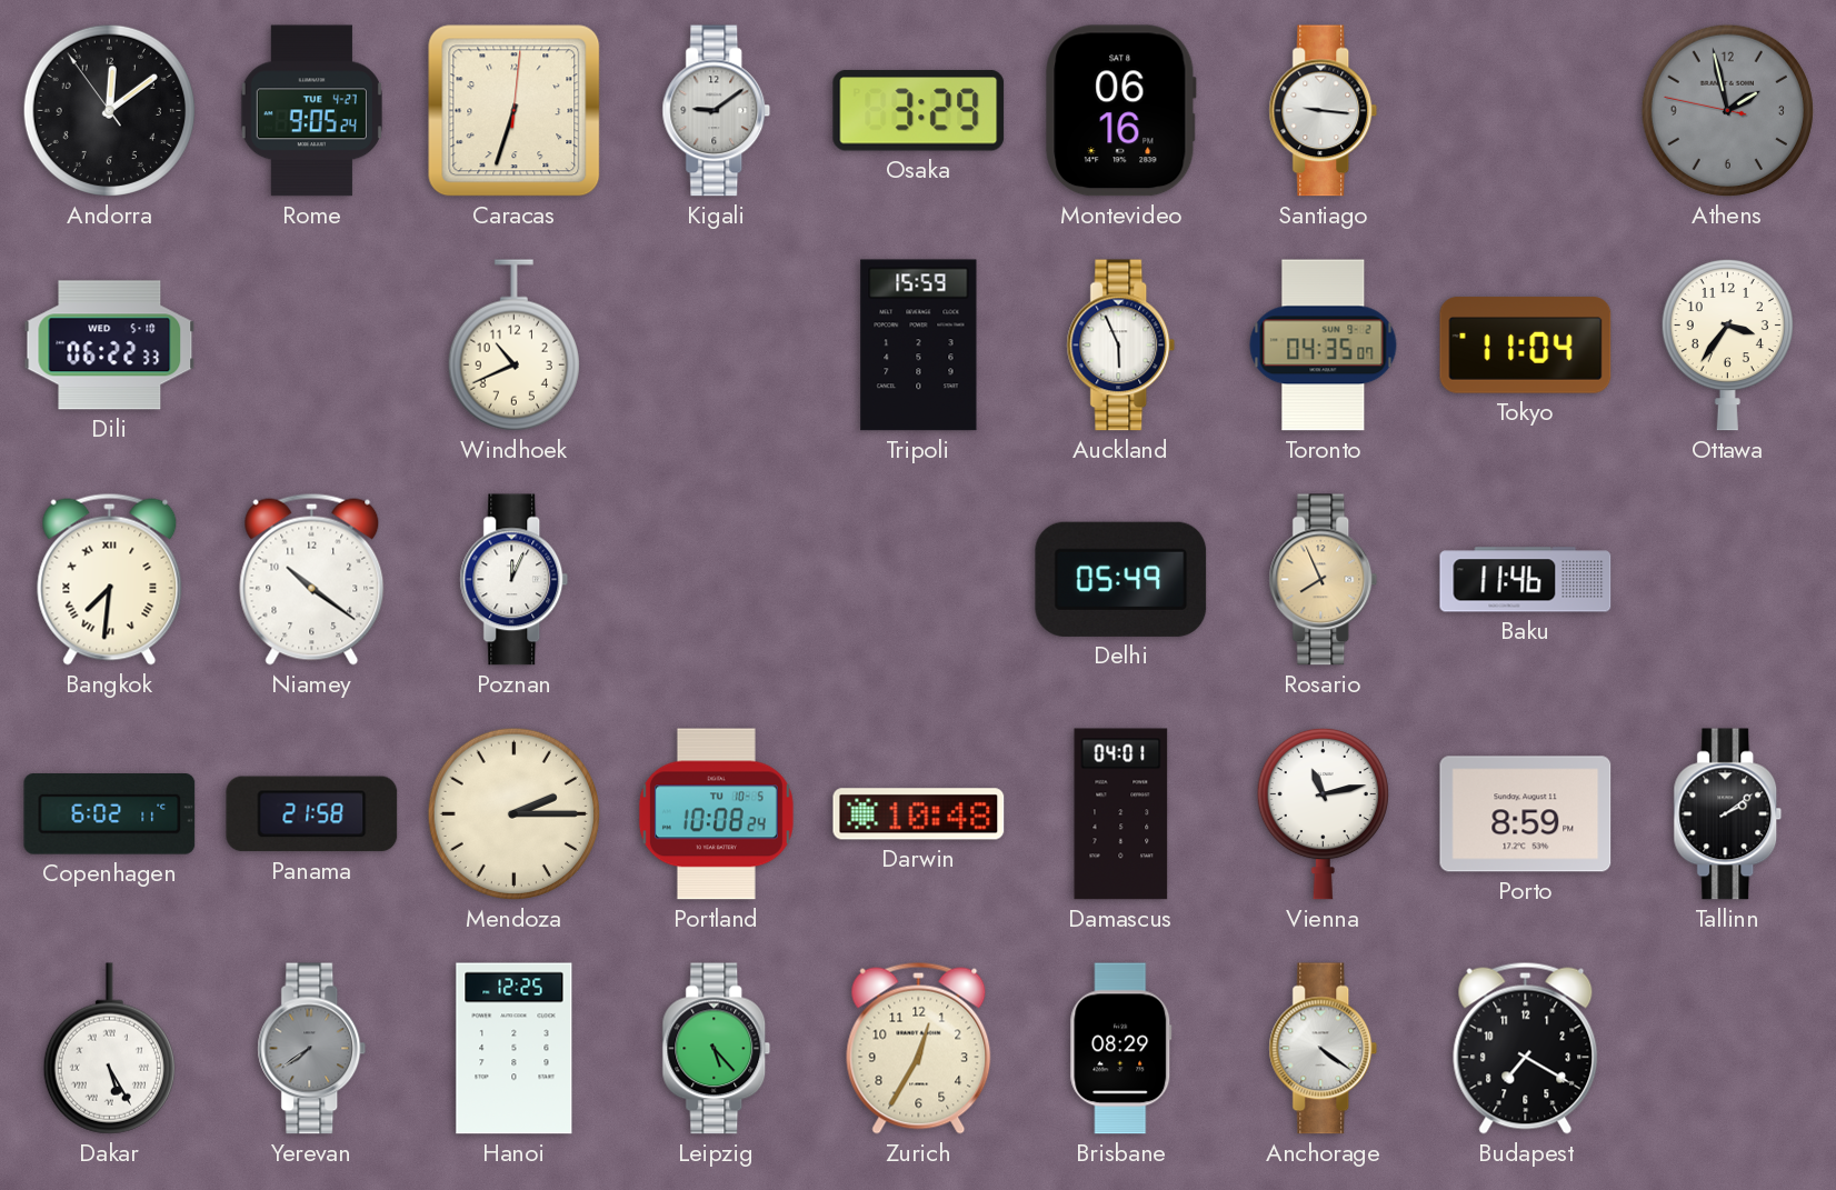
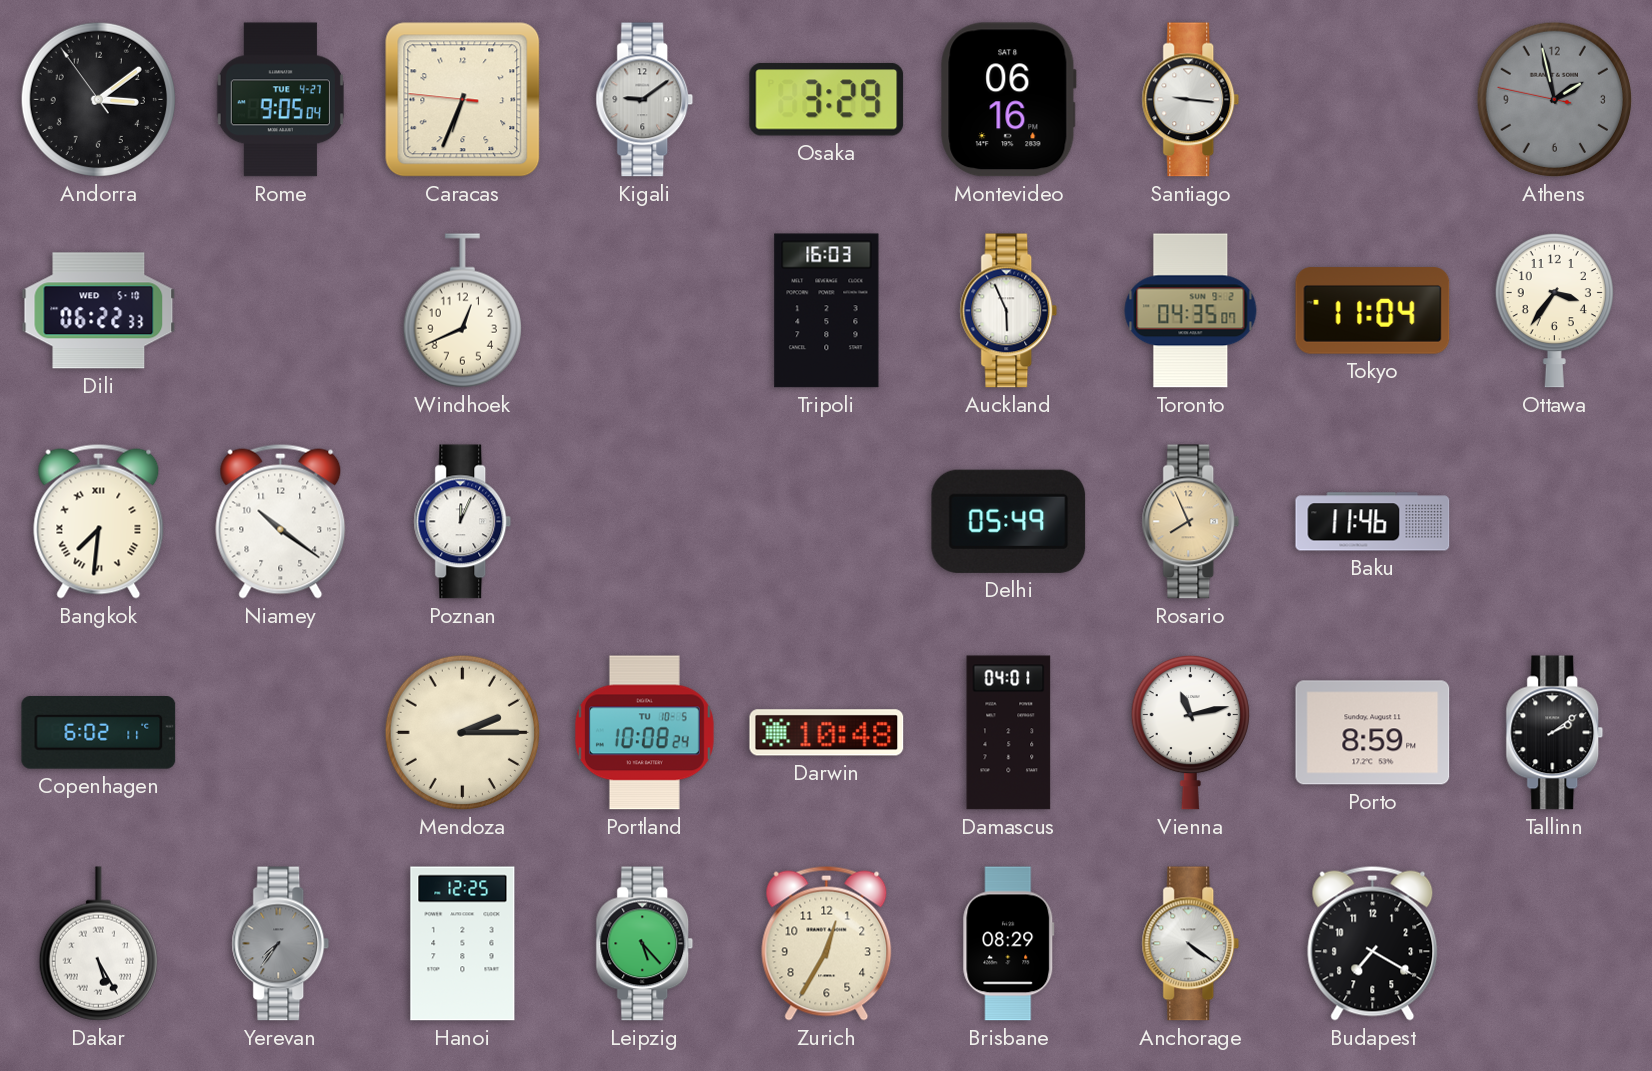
Andorra: 12:08 -> 3:08
Rome: 9:05:24 -> 9:05:04
Caracas: 6:33:01 -> 6:33:46
Windhoek: 10:41 -> 12:41
Tripoli: 15:59 -> 16:03
Panama: 21:58 -> none
Yerevan: 7:39 -> 7:36
